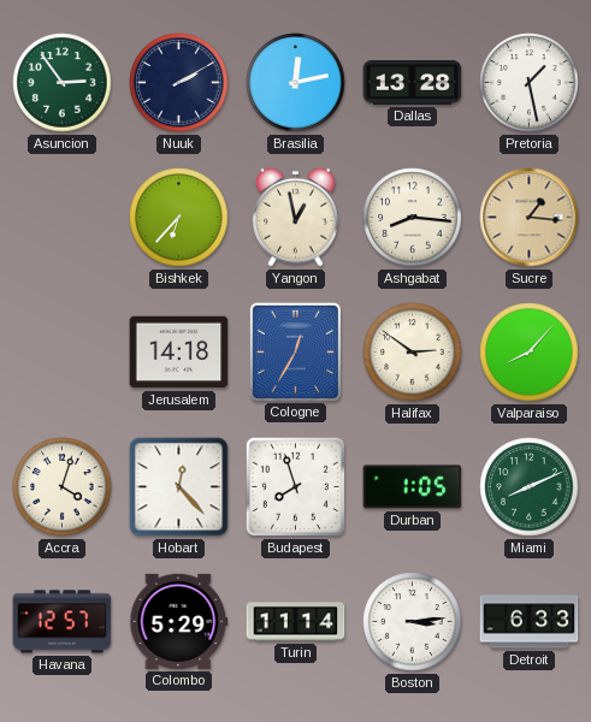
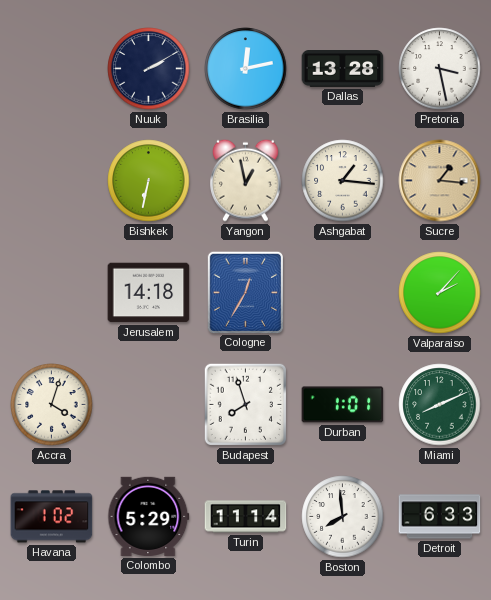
Asuncion: 2:54 -> none
Pretoria: 1:28 -> 3:28
Bishkek: 6:37 -> 6:32
Ashgabat: 8:16 -> 1:16
Halifax: 2:51 -> none
Valparaiso: 8:07 -> 2:07
Hobart: 12:23 -> none
Durban: 1:05 -> 1:01
Havana: 12:57 -> 1:02
Boston: 3:14 -> 7:59
